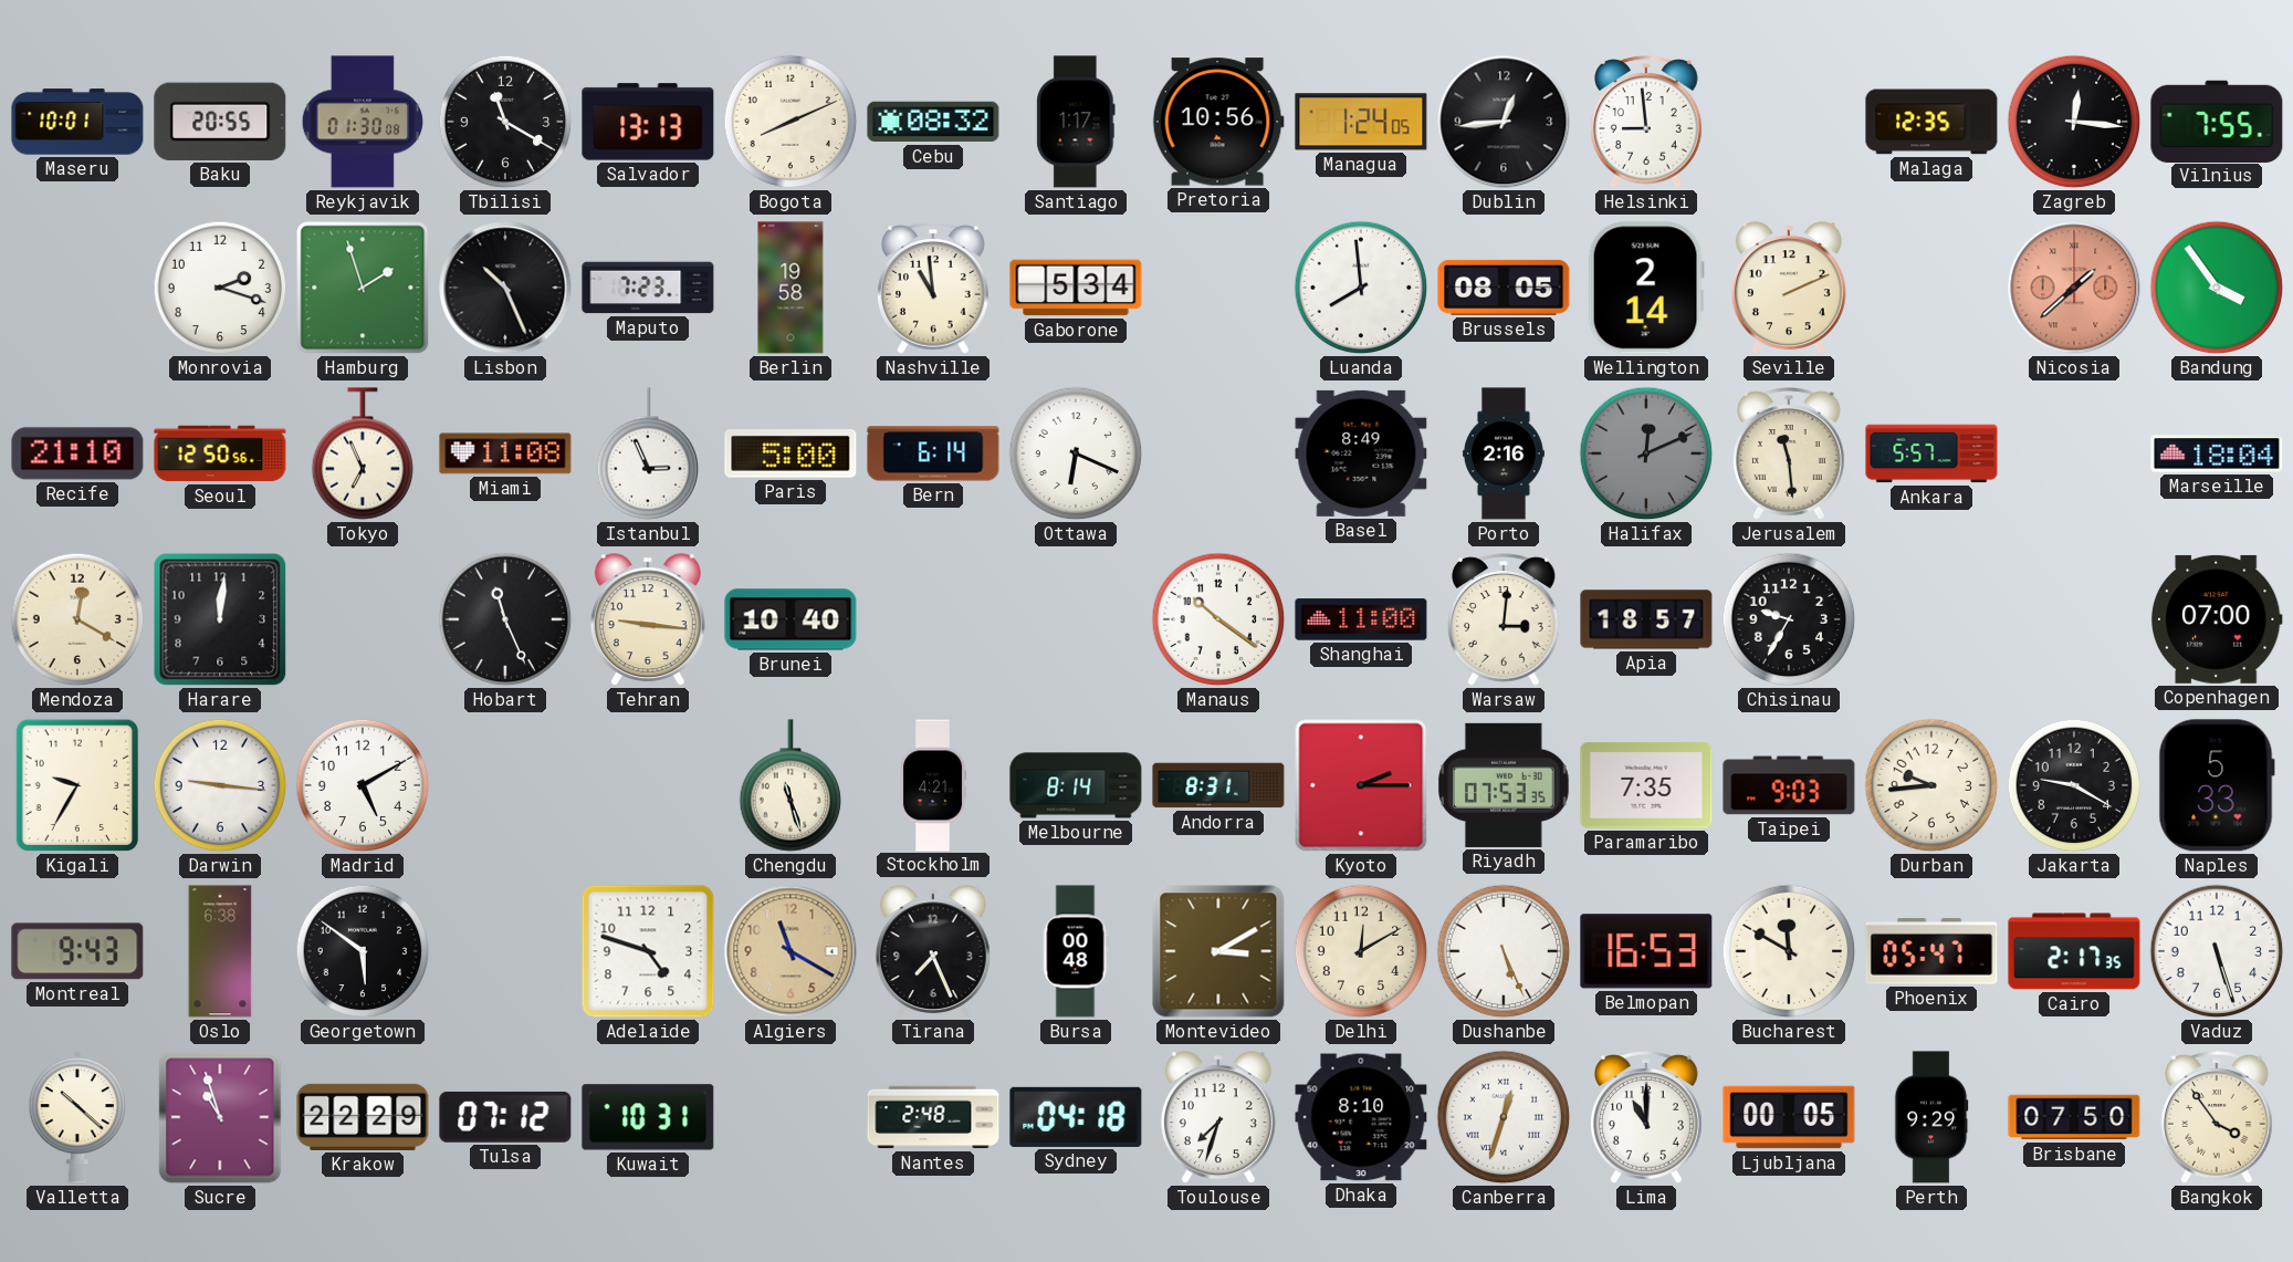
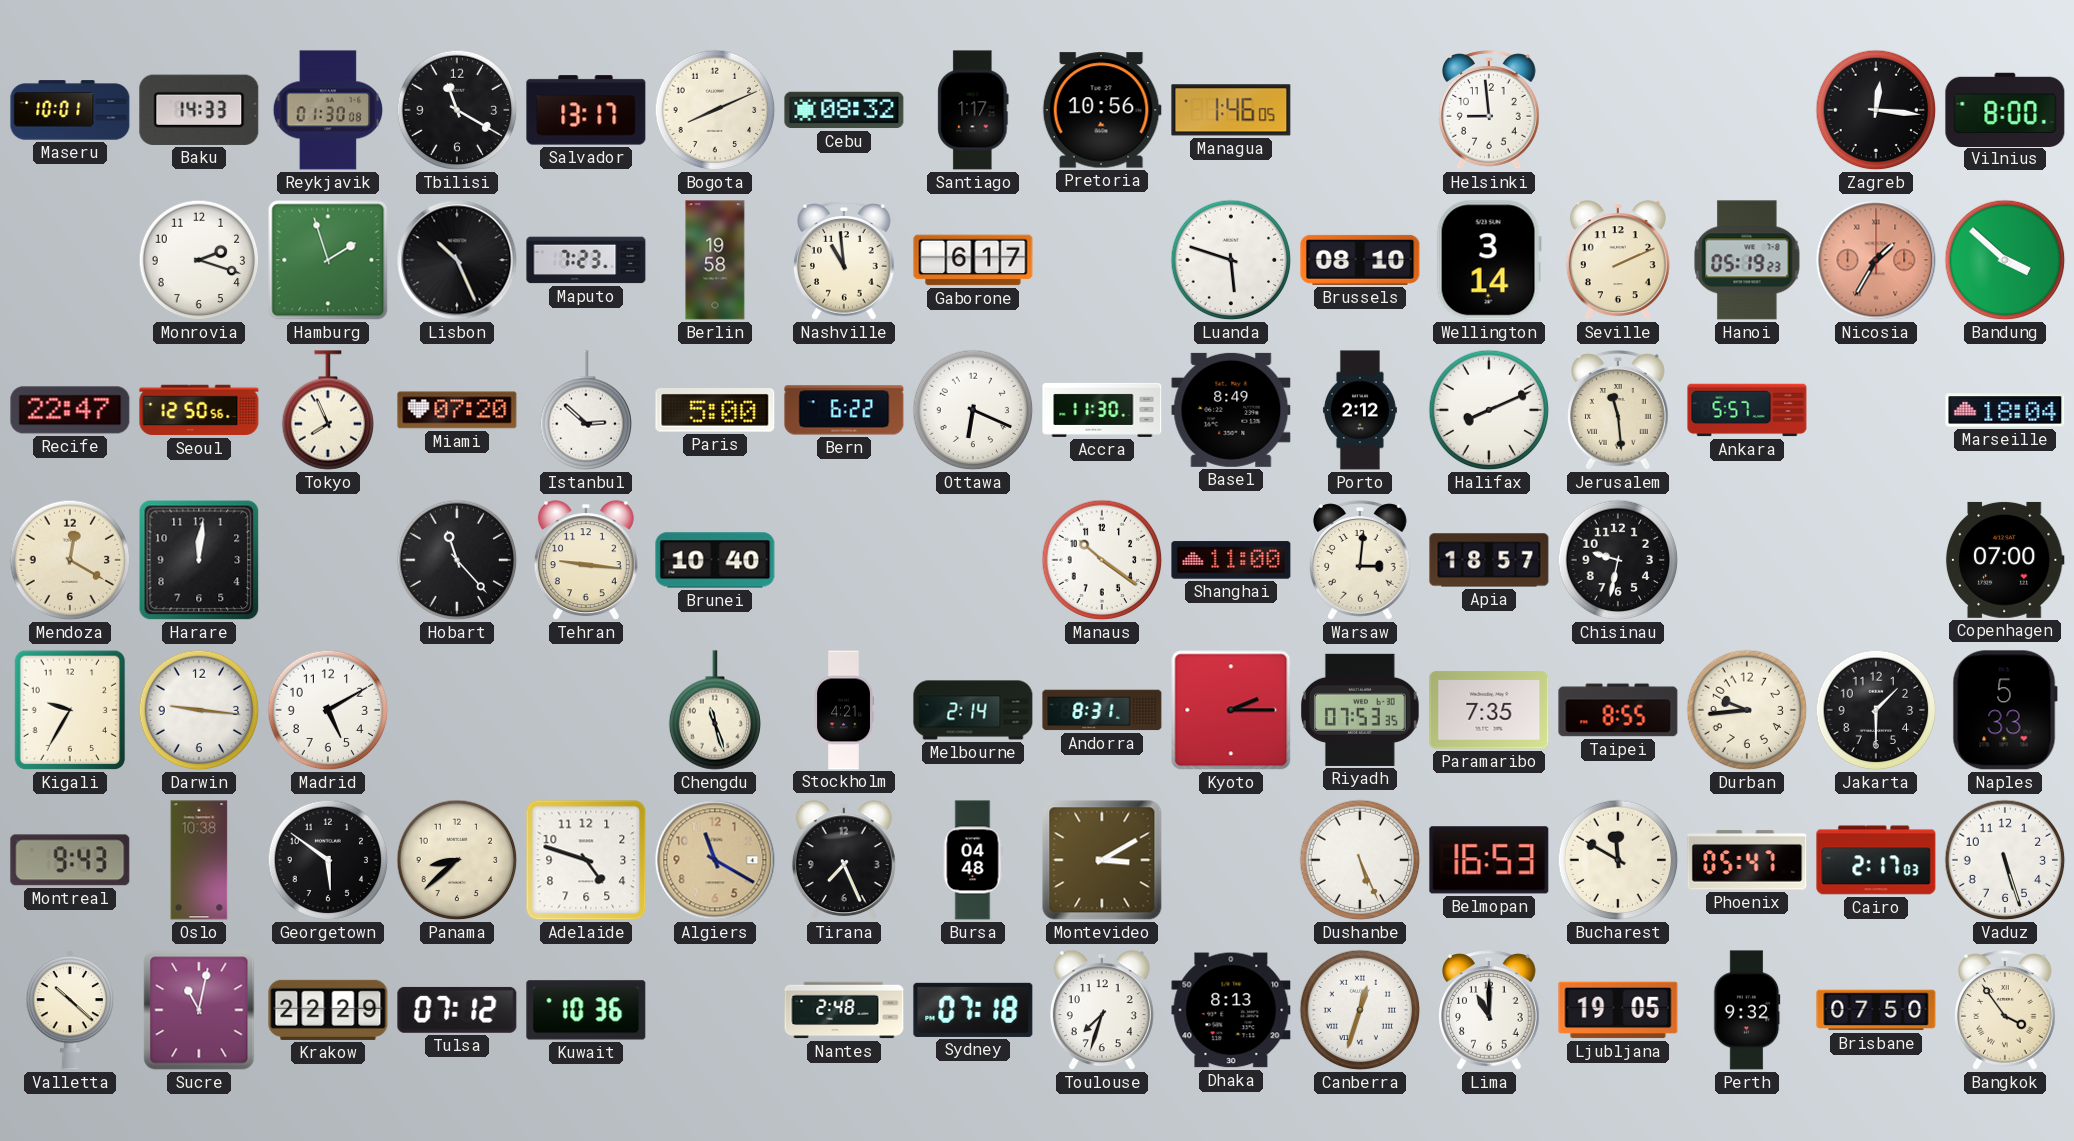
Baku: 20:55 -> 14:33
Salvador: 13:13 -> 13:17
Managua: 1:24 -> 1:46
Dublin: 12:44 -> none
Malaga: 12:35 -> none
Vilnius: 7:55 -> 8:00
Gaborone: 5:34 -> 6:17
Luanda: 7:59 -> 5:48
Brussels: 08:05 -> 08:10
Wellington: 2:14 -> 3:14
Hanoi: none -> 05:19
Nicosia: 1:38 -> 1:35
Bandung: 3:54 -> 3:52
Recife: 21:10 -> 22:47
Tokyo: 6:56 -> 7:56
Miami: 11:08 -> 07:20
Istanbul: 2:56 -> 2:52
Bern: 6:14 -> 6:22
Accra: none -> 11:30
Porto: 2:16 -> 2:12
Halifax: 12:11 -> 8:11
Halifax dial: grey -> white
Hobart: 11:26 -> 11:23
Chisinau: 9:35 -> 9:32
Melbourne: 8:14 -> 2:14
Taipei: 9:03 -> 8:55
Jakarta: 9:20 -> 1:30
Oslo: 6:38 -> 10:38
Panama: none -> 8:38
Bursa: 00:48 -> 04:48
Delhi: 12:10 -> none
Cairo: 2:17:35 -> 2:17:03
Sucre: 10:57 -> 11:02
Kuwait: 10:31 -> 10:36
Sydney: 04:18 -> 07:18
Dhaka: 8:10 -> 8:13
Ljubljana: 00:05 -> 19:05
Perth: 9:29 -> 9:32
